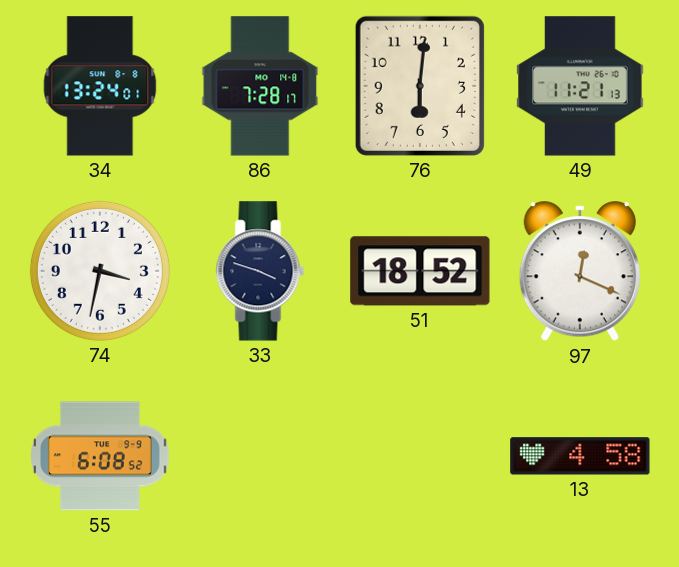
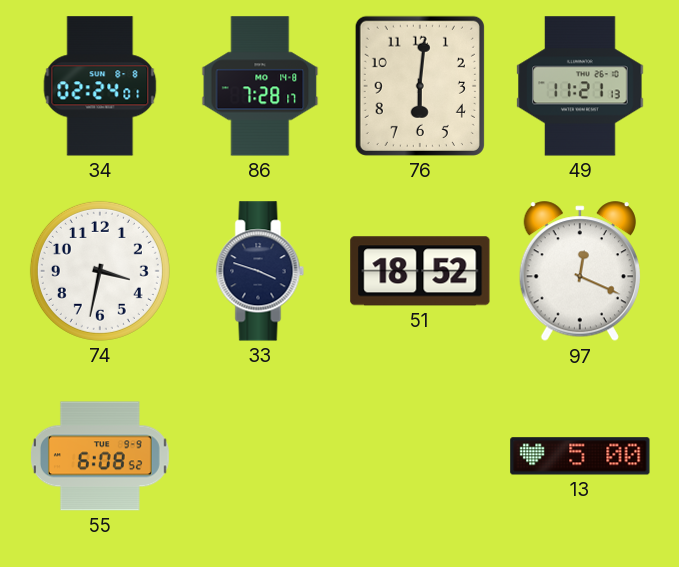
34: 13:24 -> 02:24
13: 4:58 -> 5:00
